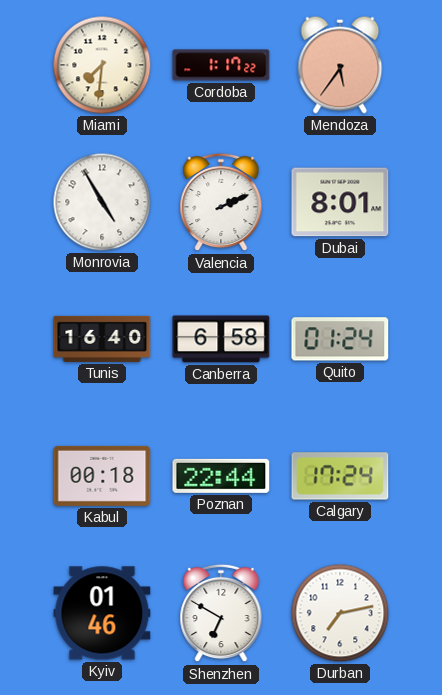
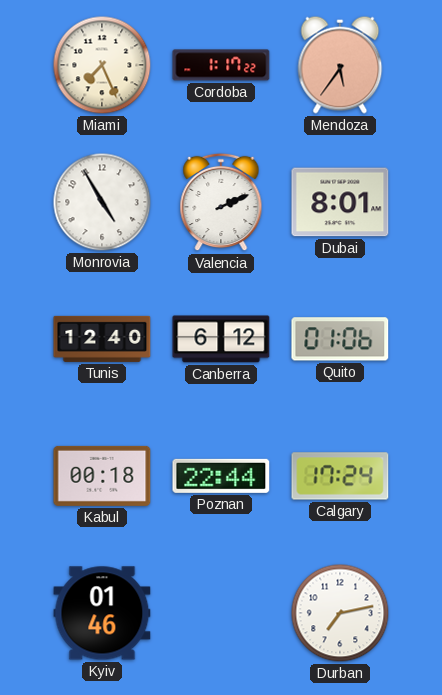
Miami: 7:31 -> 7:26
Tunis: 16:40 -> 12:40
Canberra: 6:58 -> 6:12
Quito: 01:24 -> 01:06
Shenzhen: 6:50 -> none
